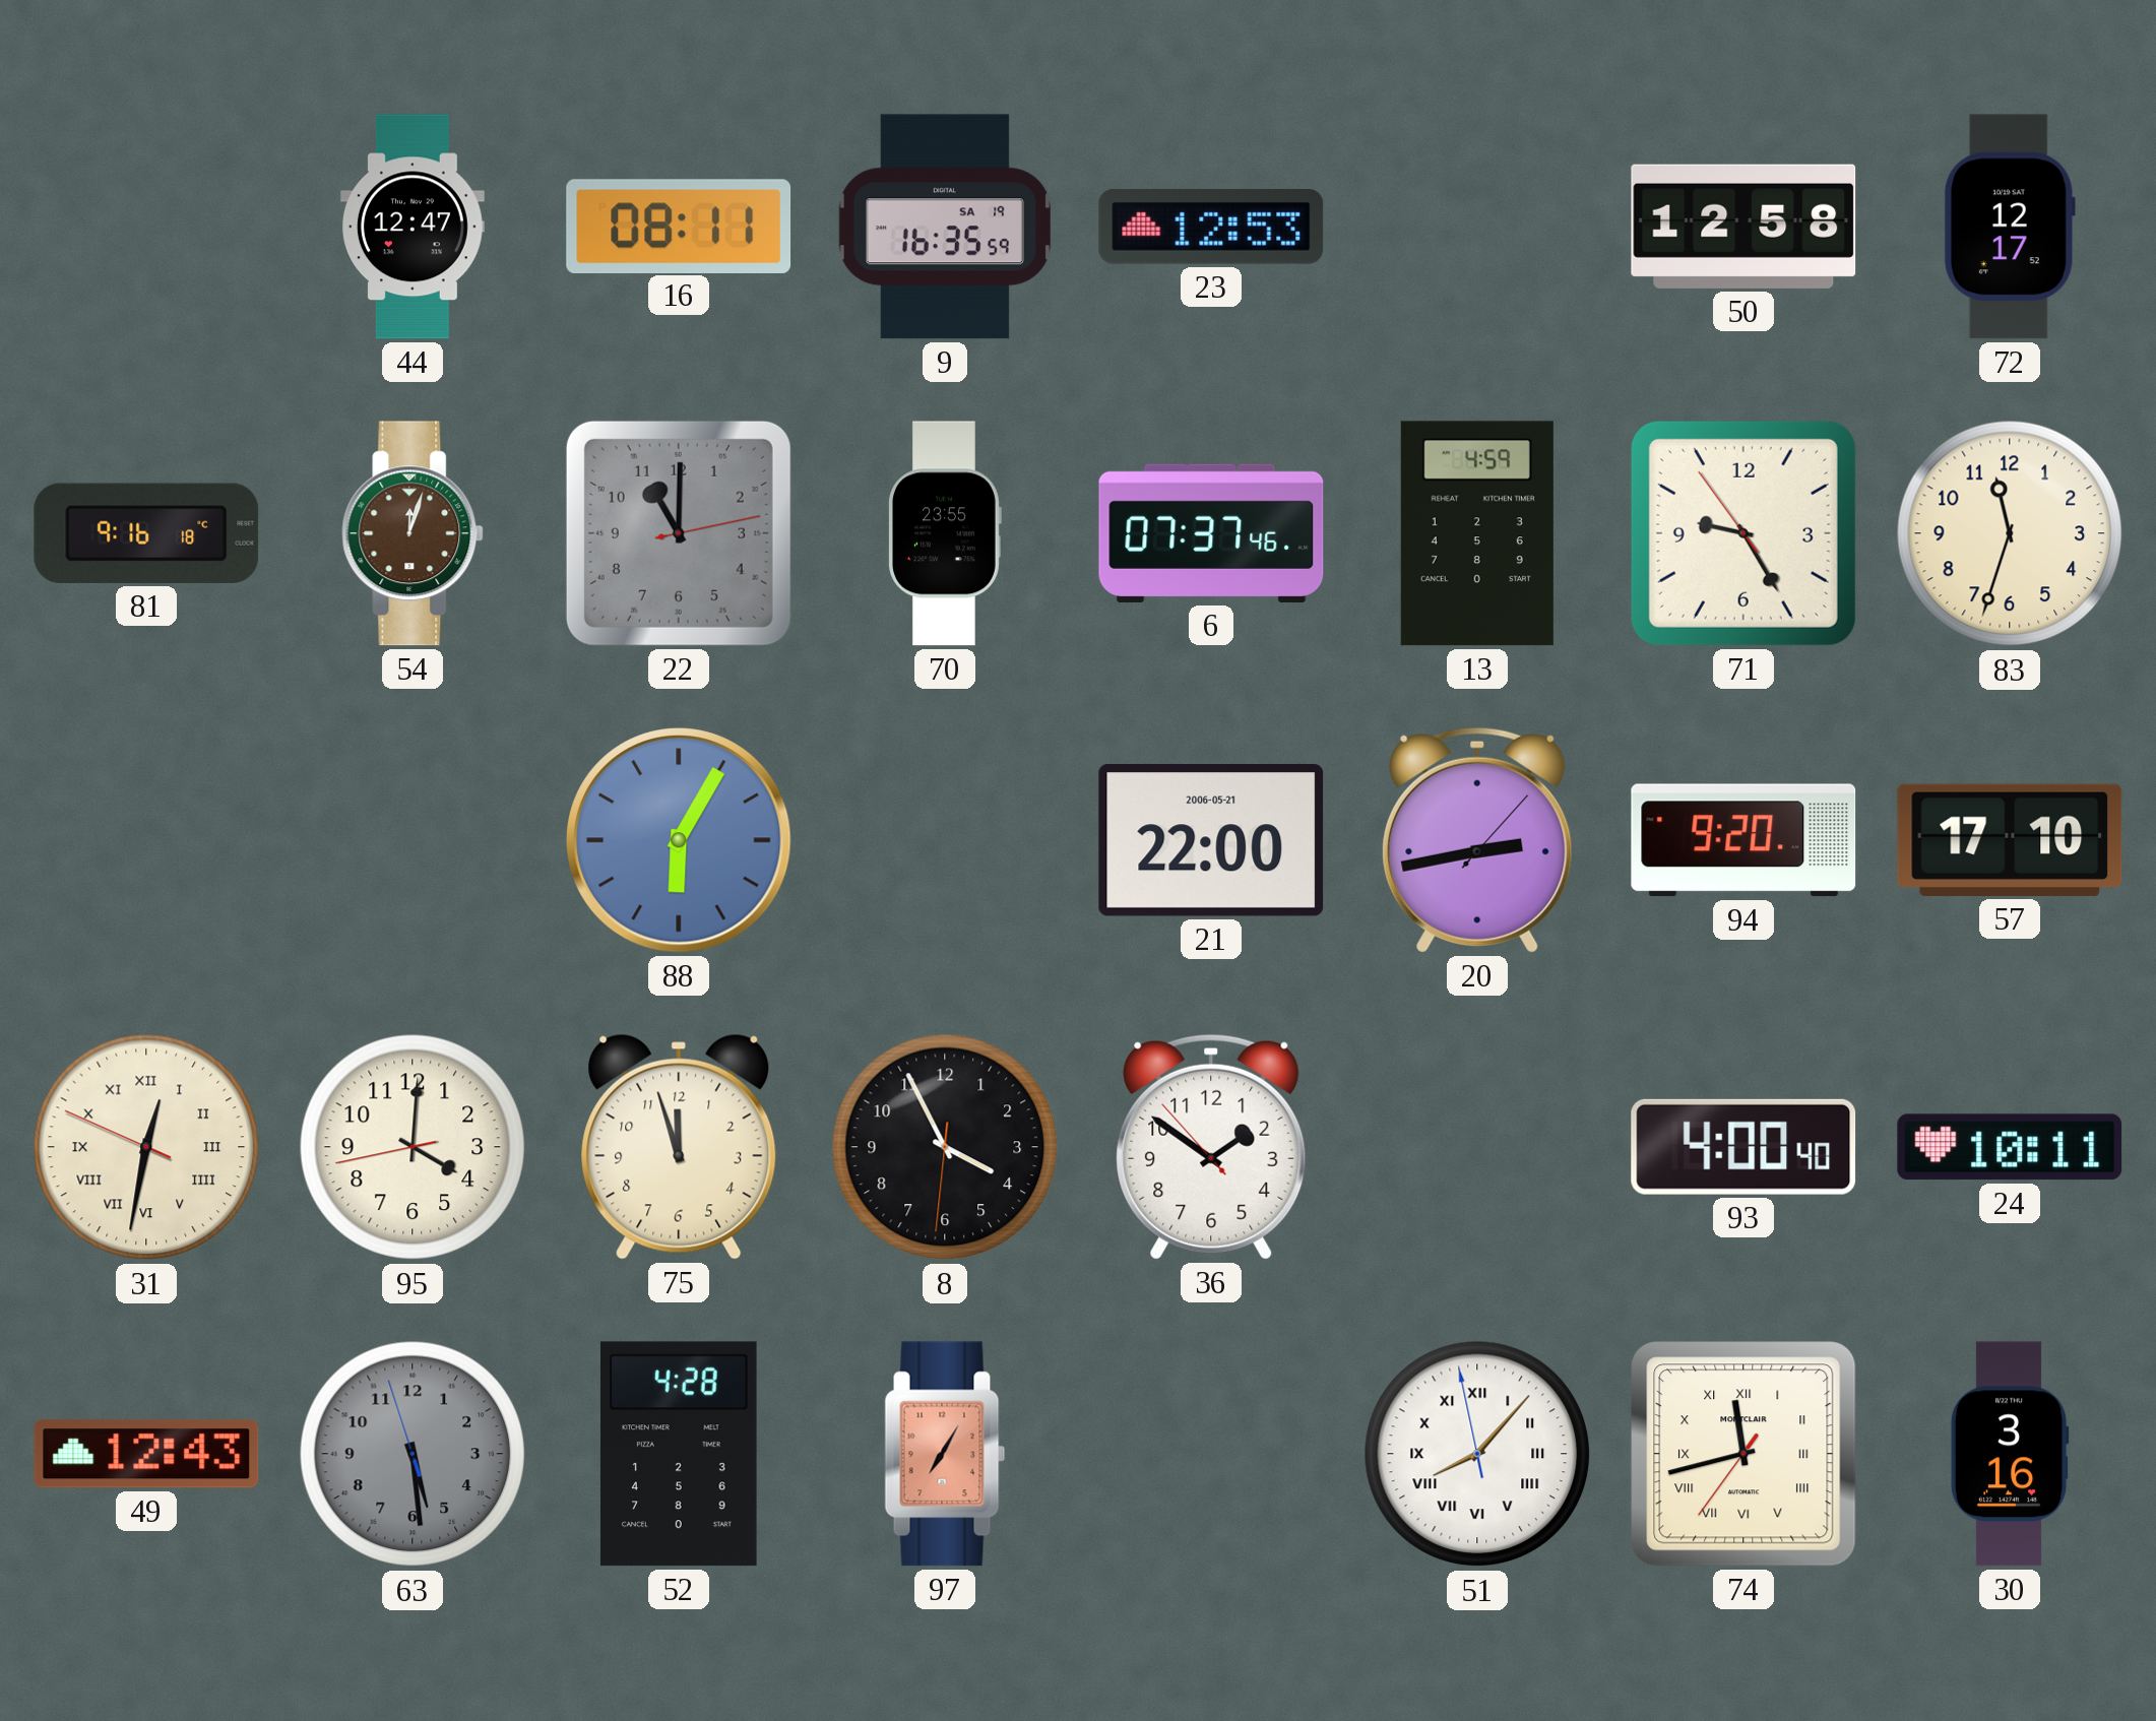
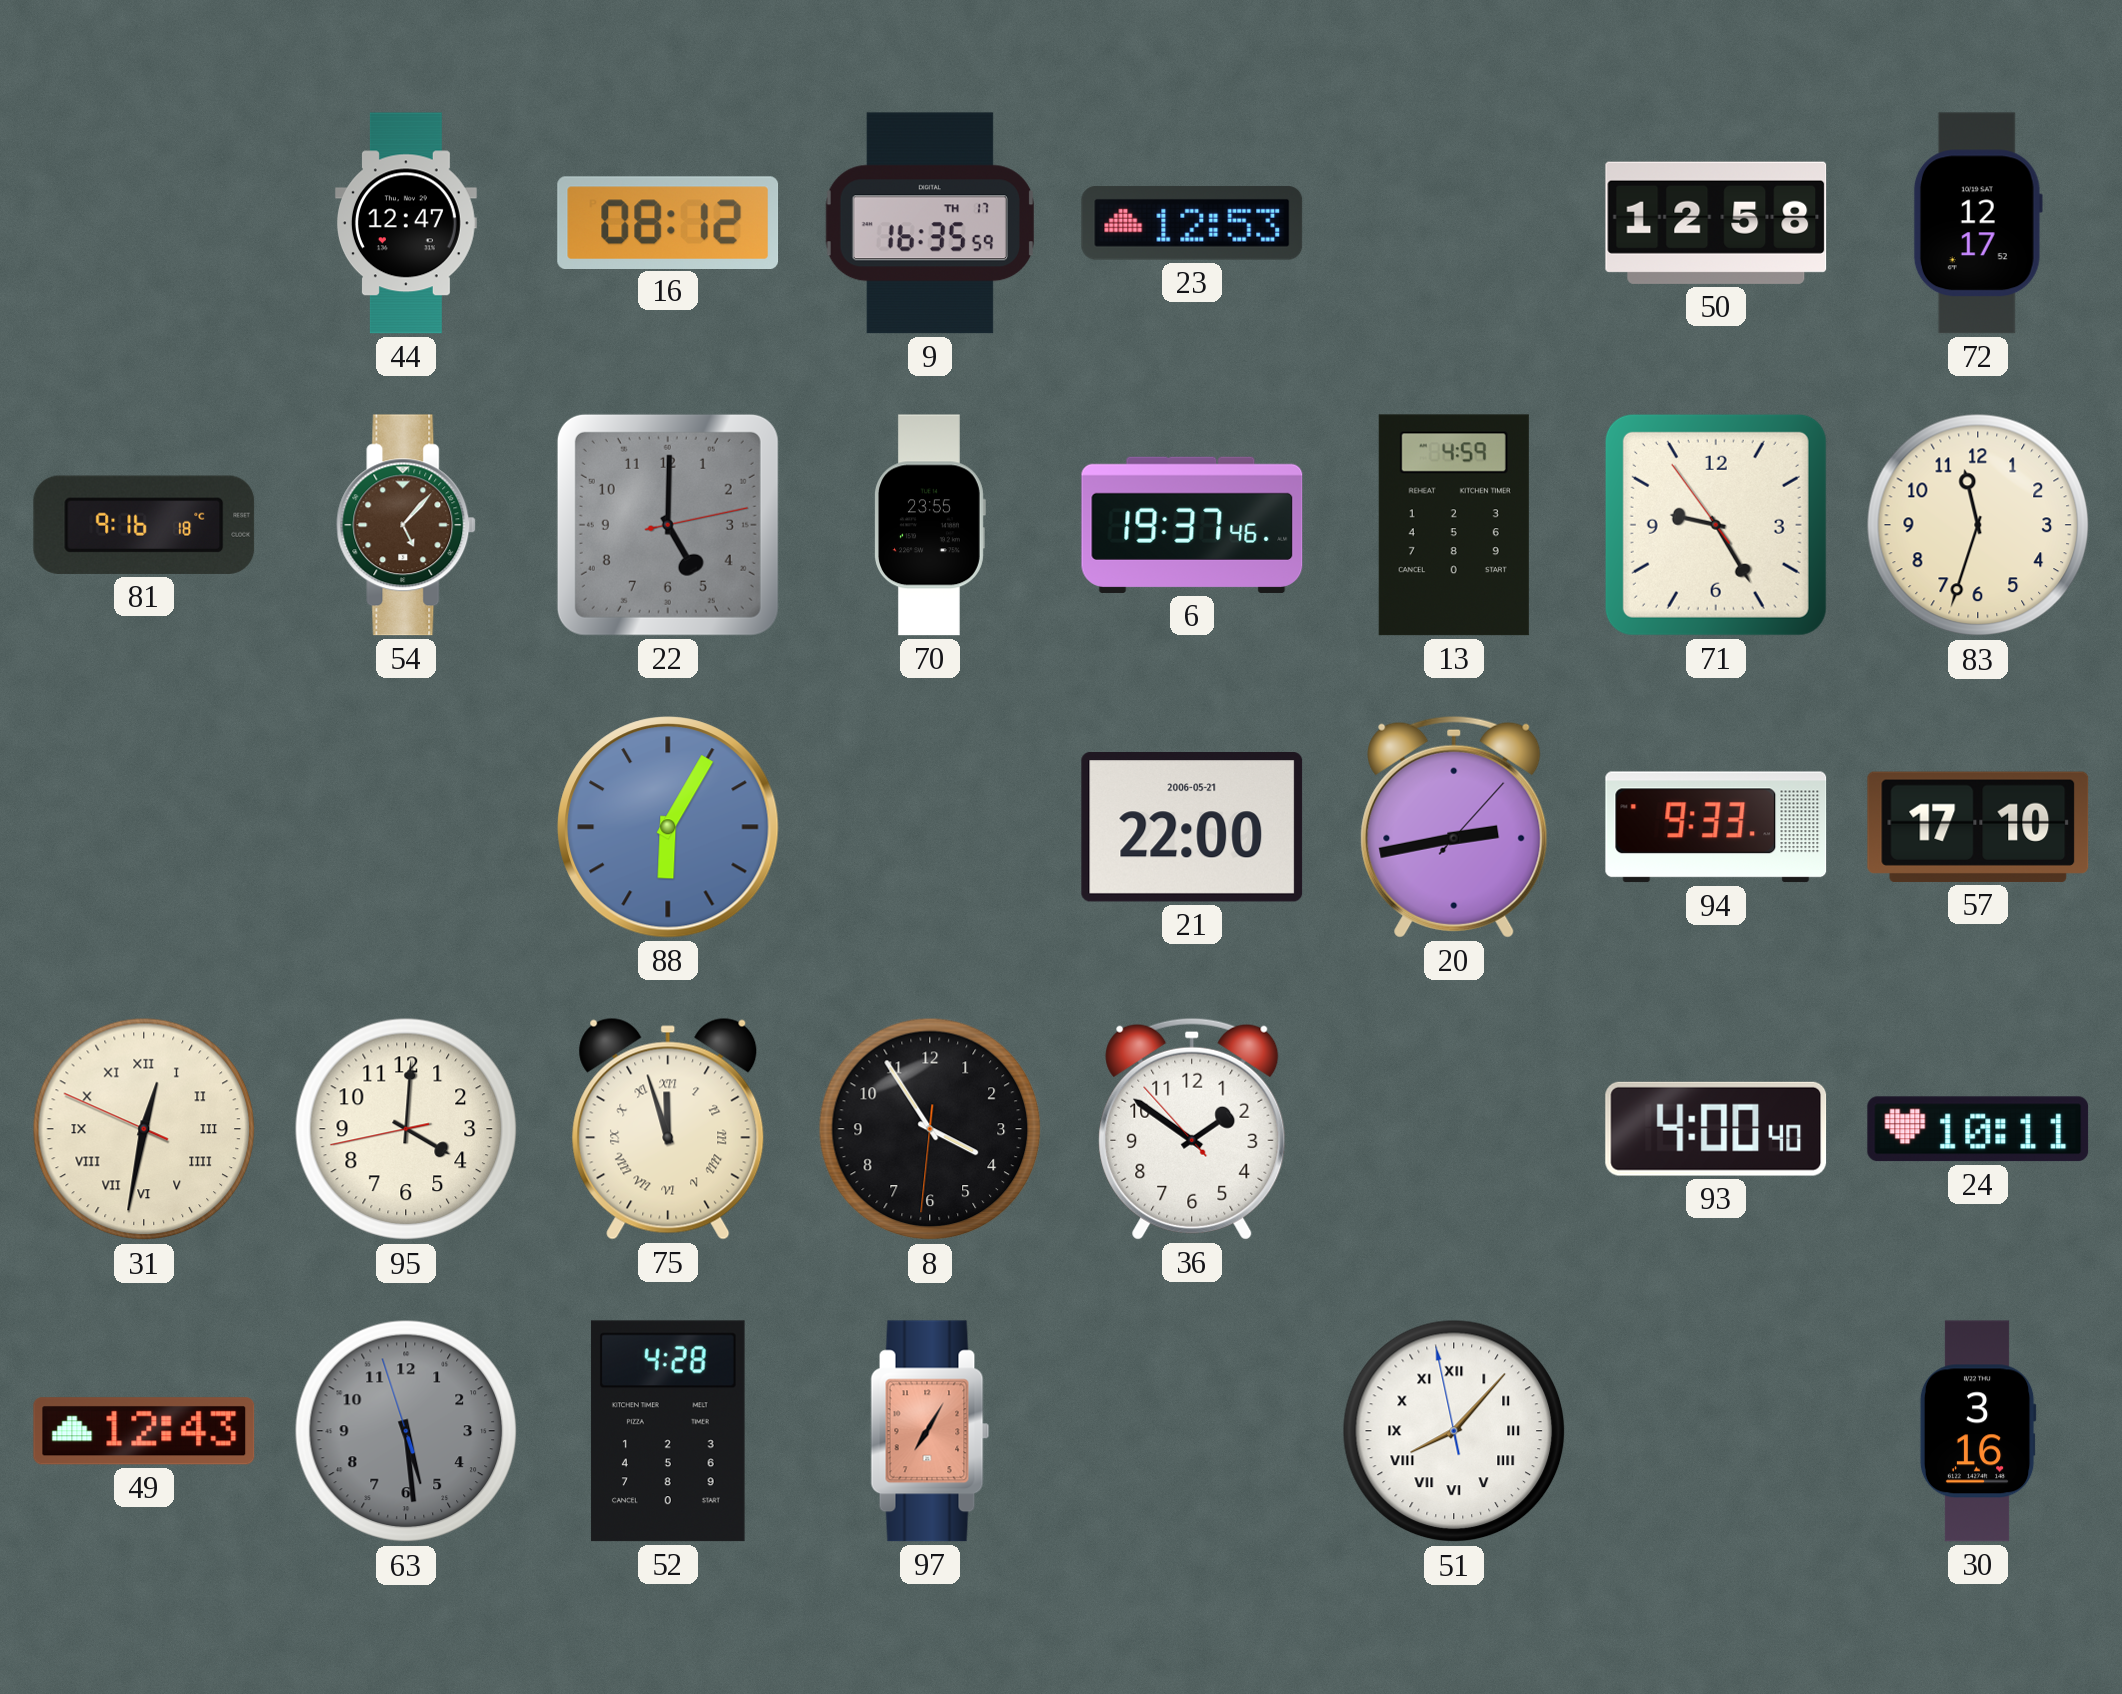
16: 08:11 -> 08:12
9 date: SA 19 -> TH 17
54: 12:03 -> 5:07
22: 11:00 -> 5:00
6: 07:37 -> 19:37
94: 9:20 -> 9:33
75 numerals: Arabic -> Roman
8: 3:55 -> 3:54
74: 11:42 -> none
